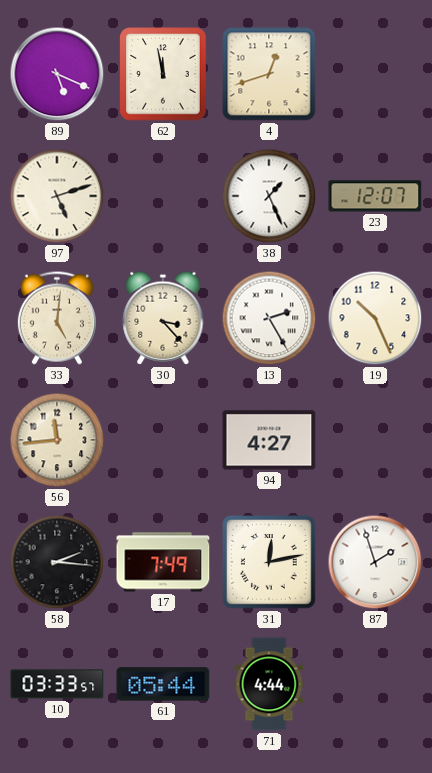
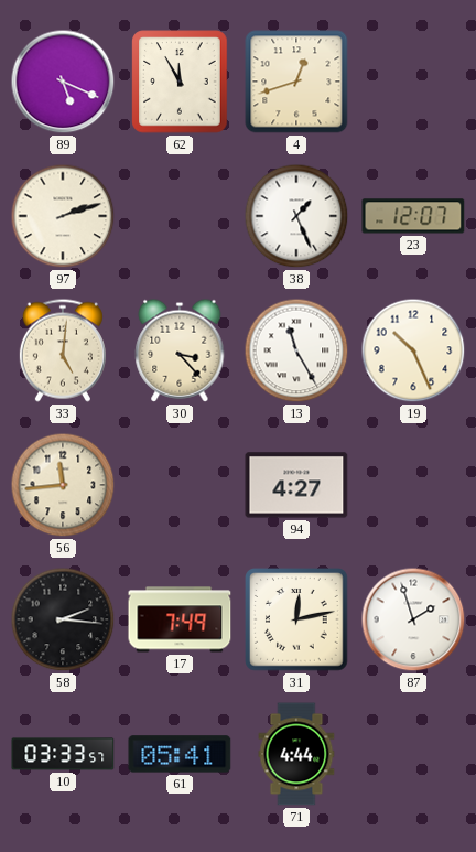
62: 11:58 -> 11:55
97: 5:12 -> 2:12
13: 2:25 -> 11:25
61: 05:44 -> 05:41
